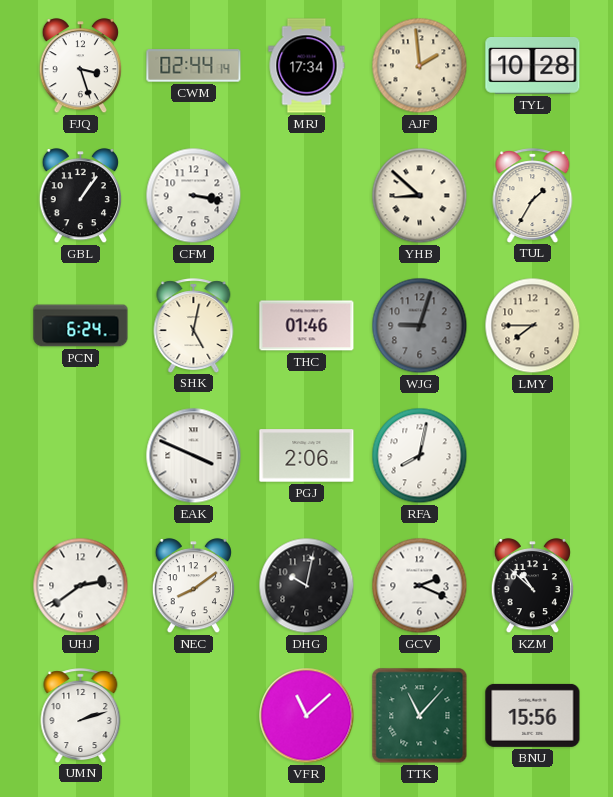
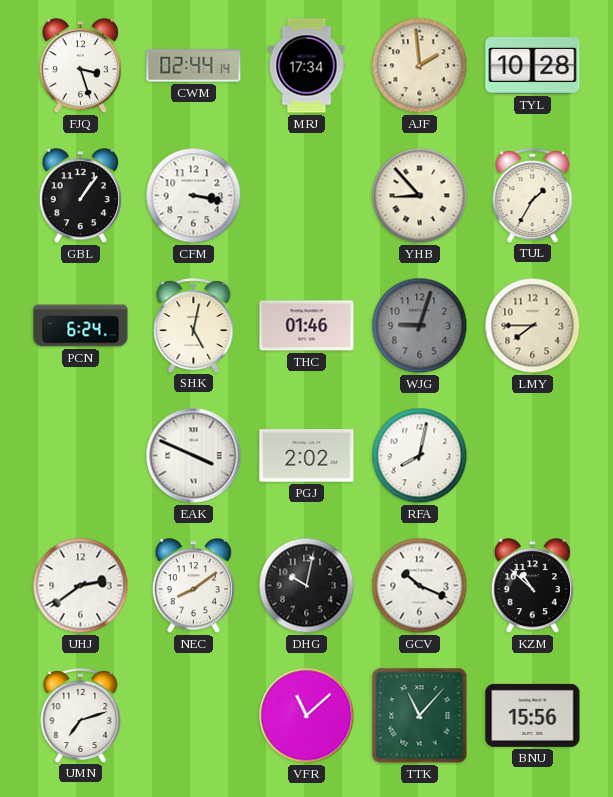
YHB: 8:52 -> 8:53
PGJ: 2:06 -> 2:02
GCV: 2:19 -> 10:19
UMN: 2:12 -> 7:12
